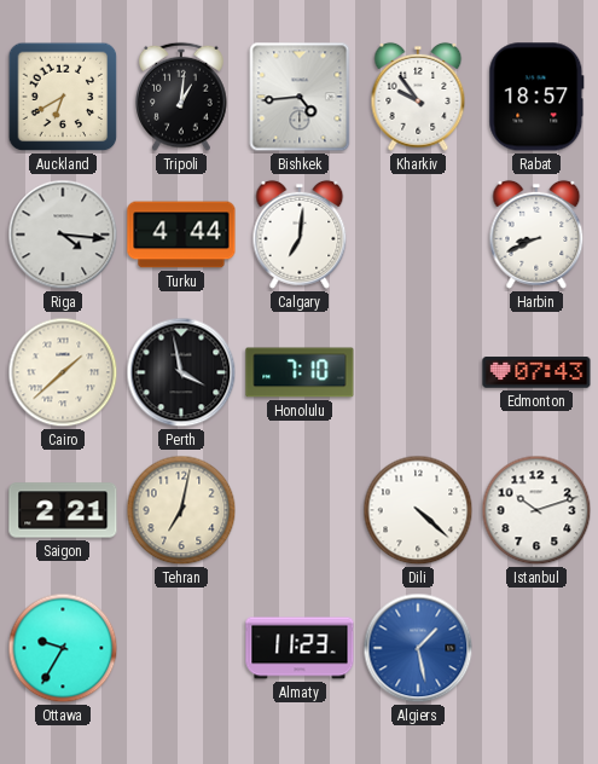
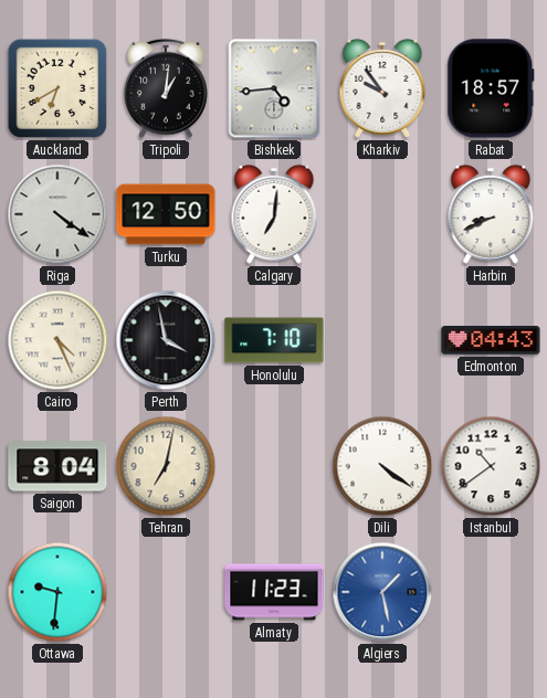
Riga: 4:16 -> 4:21
Turku: 4:44 -> 12:50
Cairo: 1:38 -> 4:26
Edmonton: 07:43 -> 04:43
Saigon: 2:21 -> 8:04
Dili: 4:22 -> 4:21
Istanbul: 10:12 -> 10:39
Ottawa: 9:35 -> 9:31
